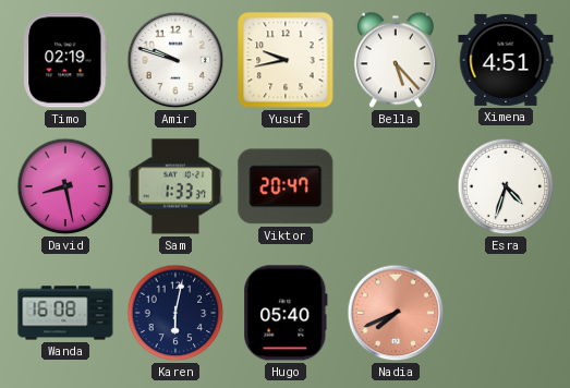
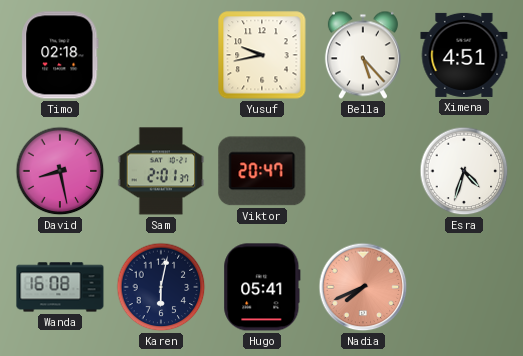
Timo: 02:19 -> 02:18
Amir: 9:48 -> none
Sam: 1:33 -> 2:01
Hugo: 05:40 -> 05:41
